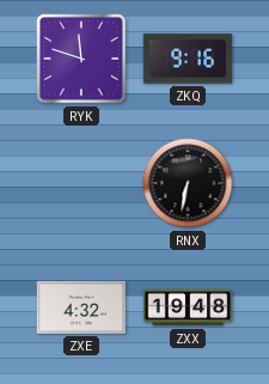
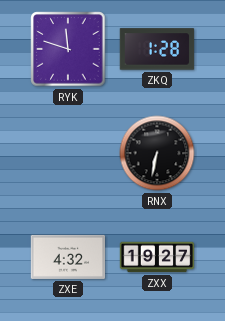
ZKQ: 9:16 -> 1:28
ZXX: 19:48 -> 19:27
